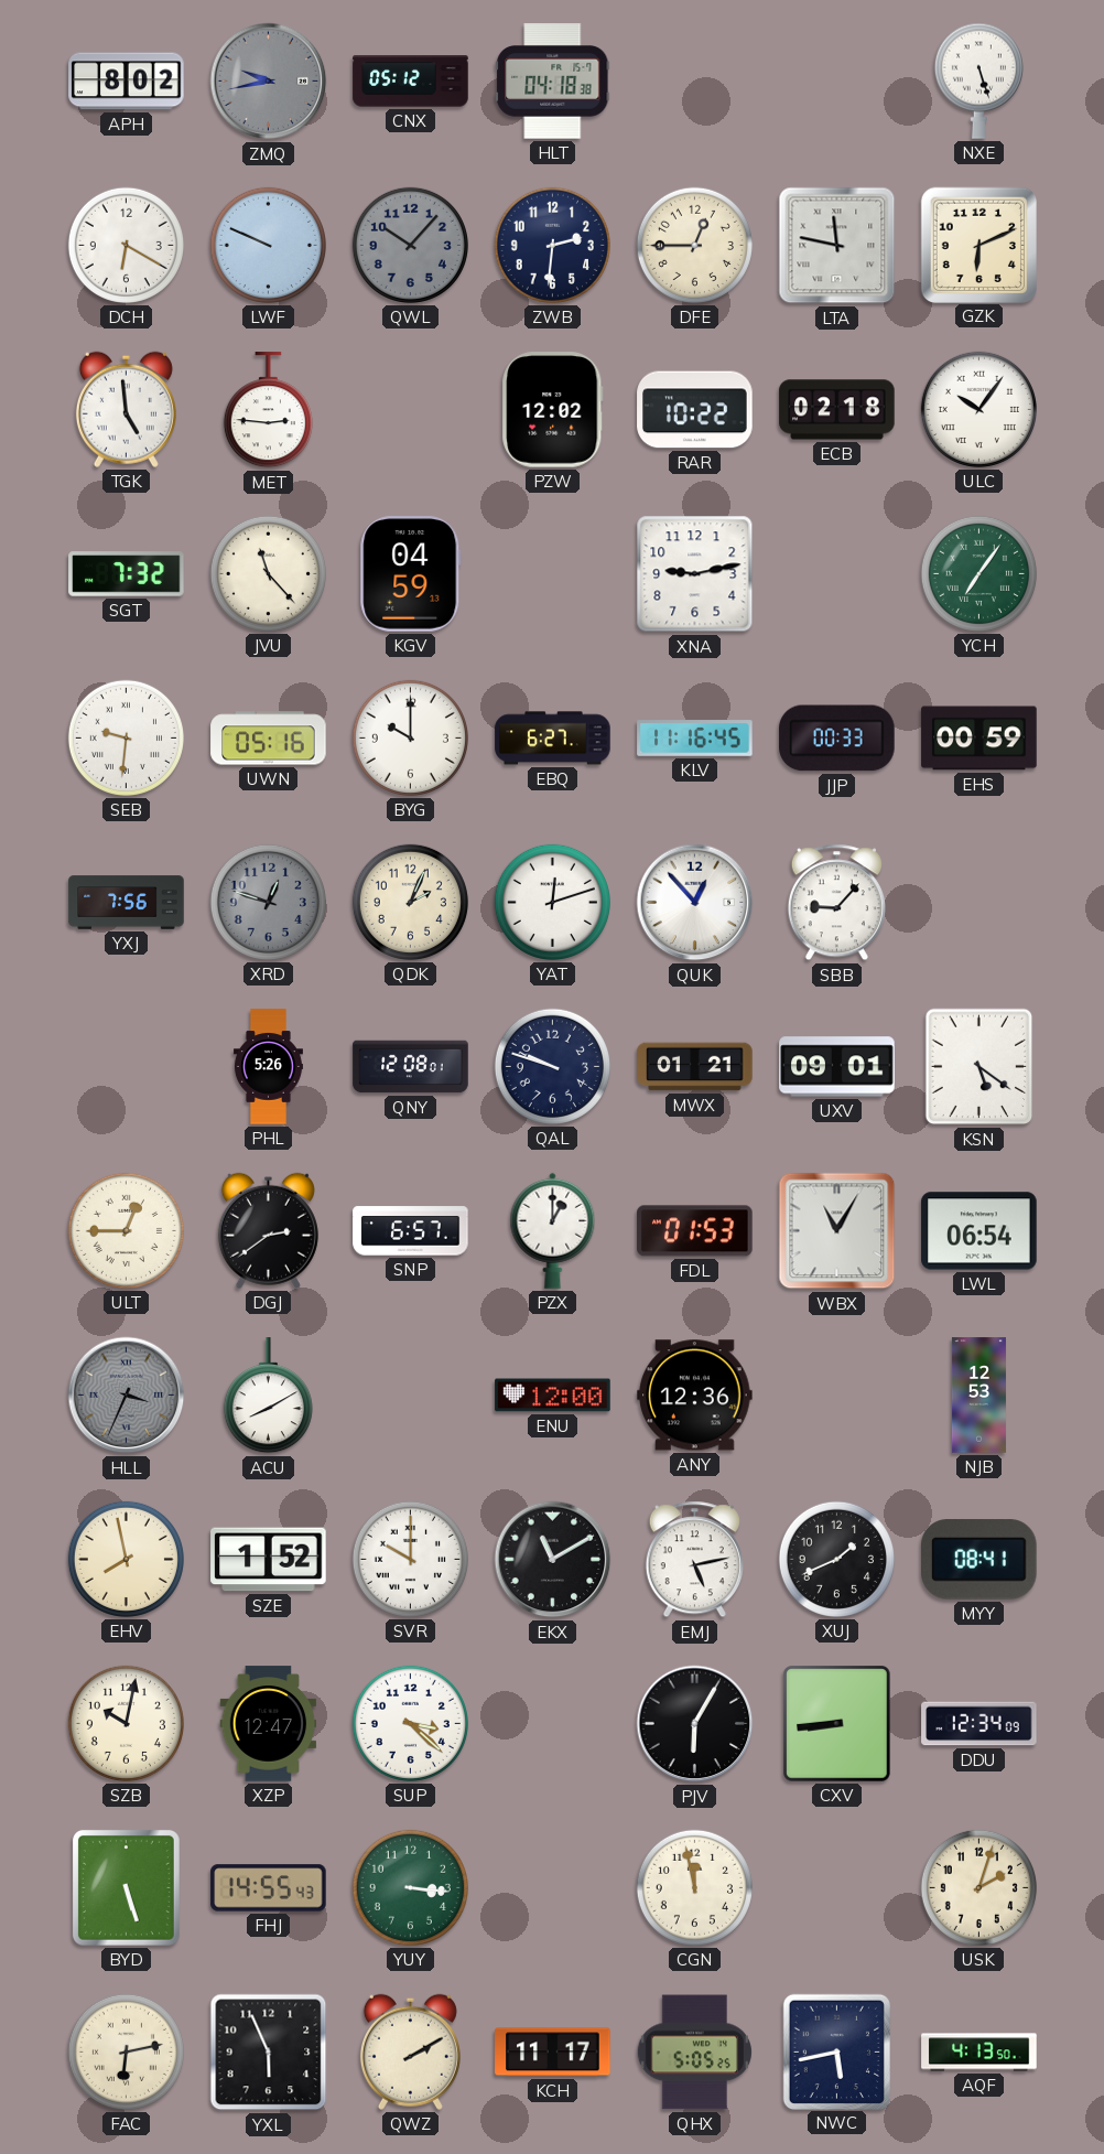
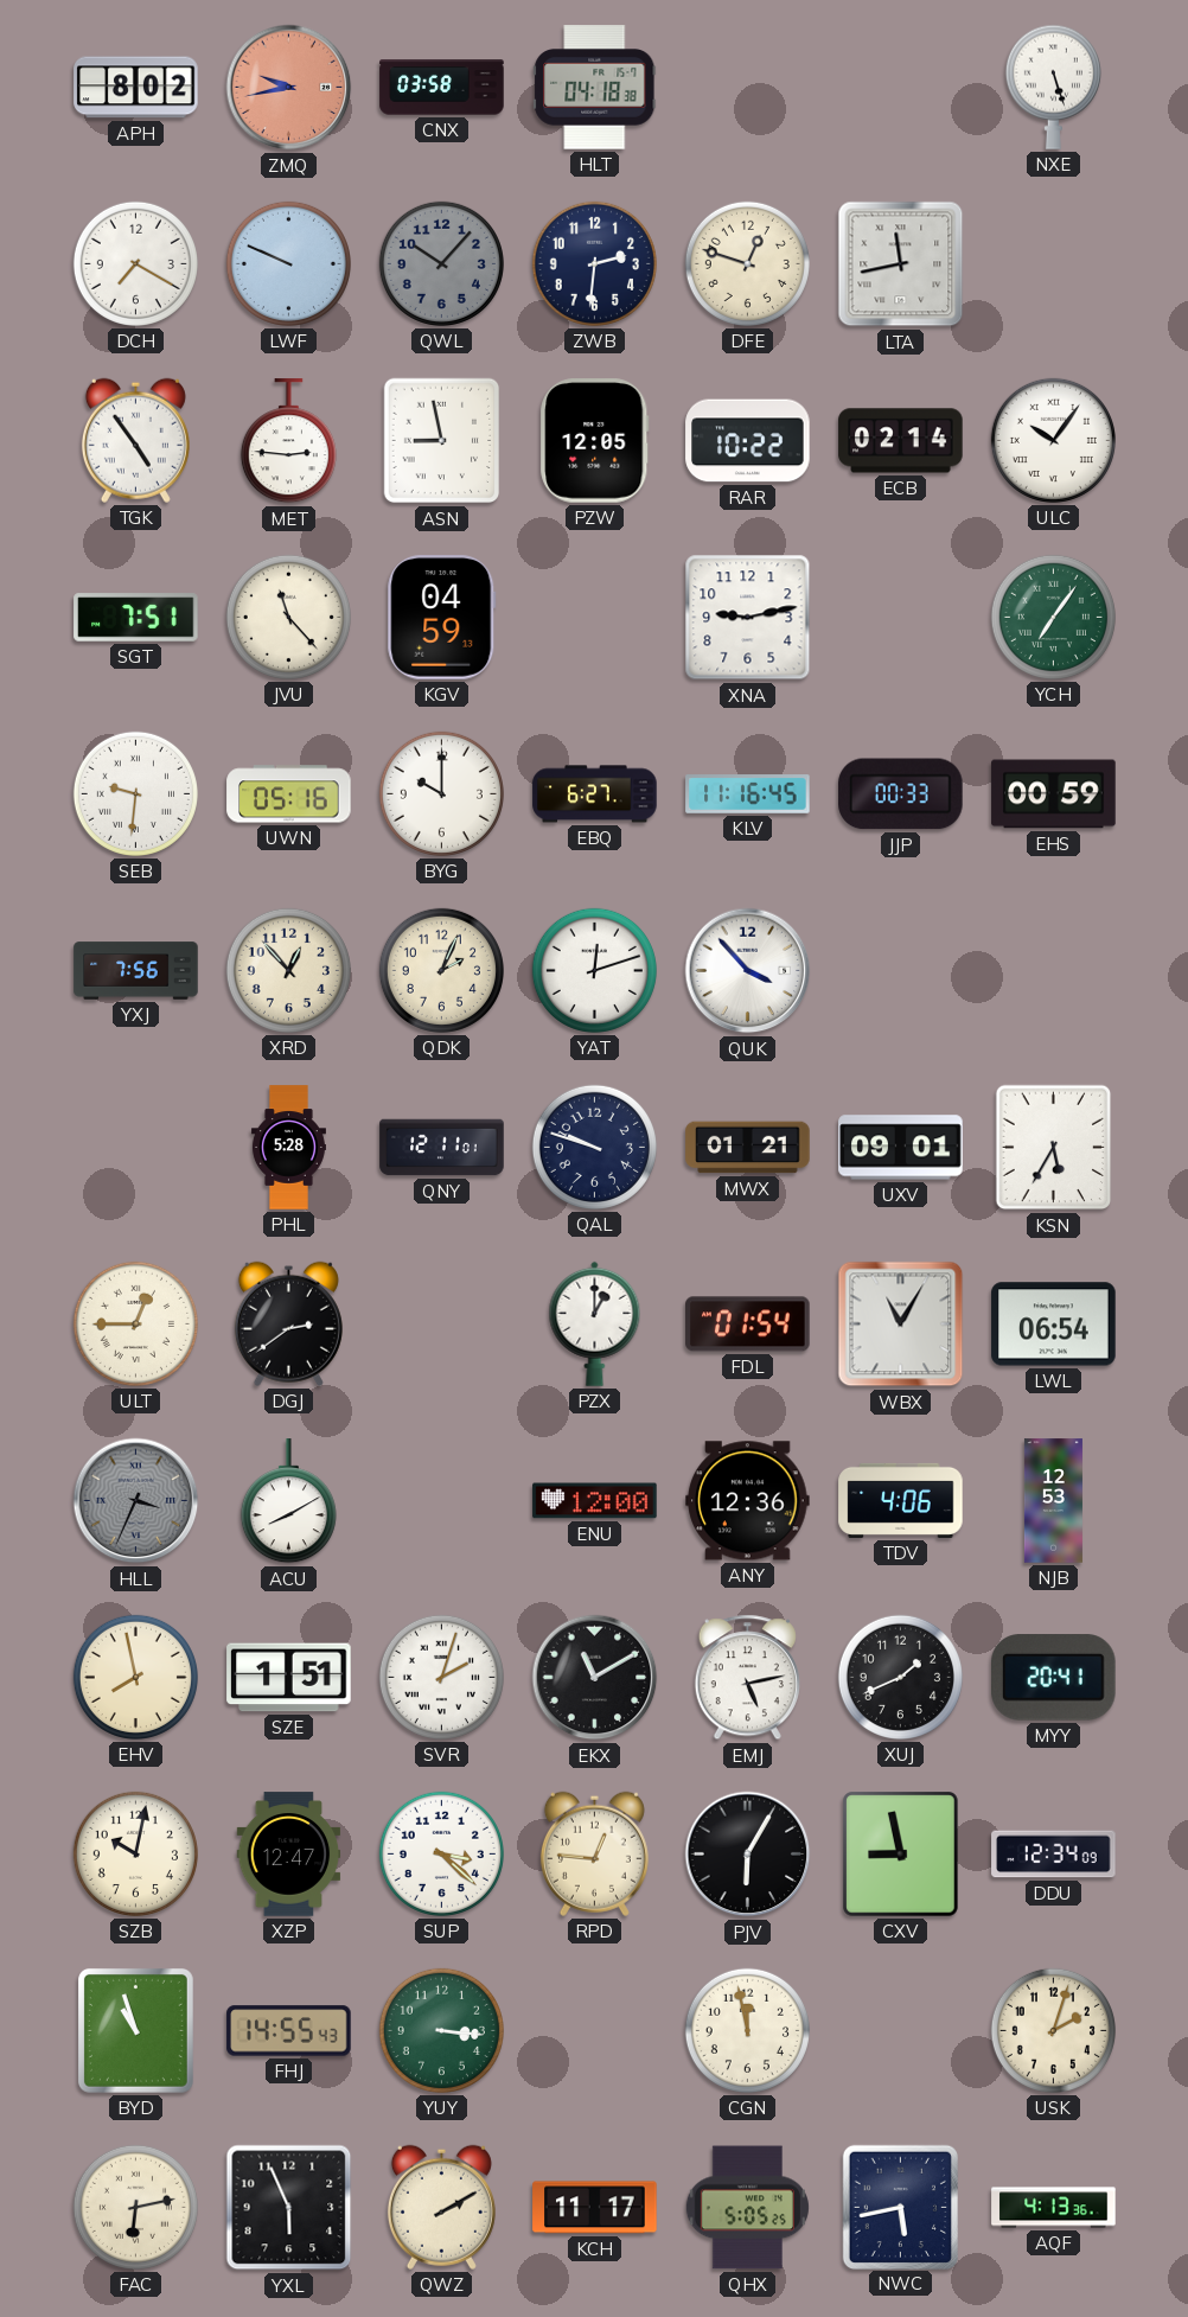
ZMQ dial: grey -> salmon
CNX: 05:12 -> 03:58
DCH: 6:20 -> 7:20
DFE: 12:45 -> 12:48
LTA: 11:47 -> 11:43
GZK: 6:11 -> none
TGK: 4:59 -> 4:54
ASN: none -> 8:58
PZW: 12:02 -> 12:05
ECB: 02:18 -> 02:14
SGT: 7:32 -> 7:51
XRD: 12:48 -> 12:53
XRD dial: grey -> cream
QUK: 12:53 -> 3:53
SBB: 9:07 -> none
PHL: 5:26 -> 5:28
QNY: 12:08 -> 12:11
KSN: 5:21 -> 5:35
SNP: 6:57 -> none
FDL: 01:53 -> 01:54
TDV: none -> 4:06
SZE: 1:52 -> 1:51
SVR: 10:00 -> 2:03
MYY: 08:41 -> 20:41
RPD: none -> 12:46
CXV: 8:44 -> 8:58
BYD: 5:27 -> 10:57
AQF: 4:13:50 -> 4:13:36
